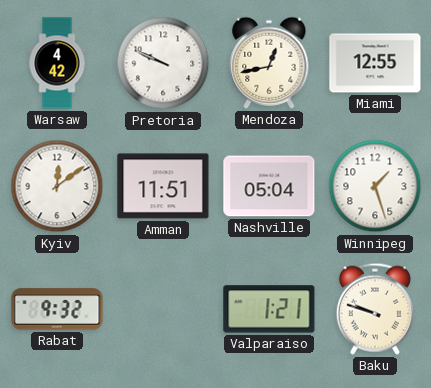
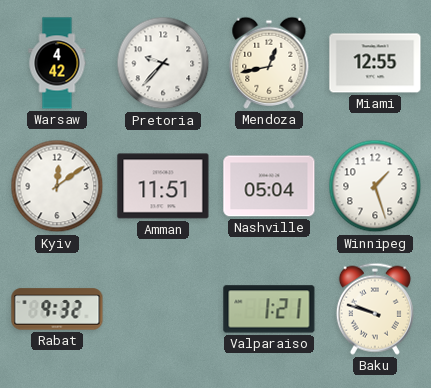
Pretoria: 9:49 -> 9:37
